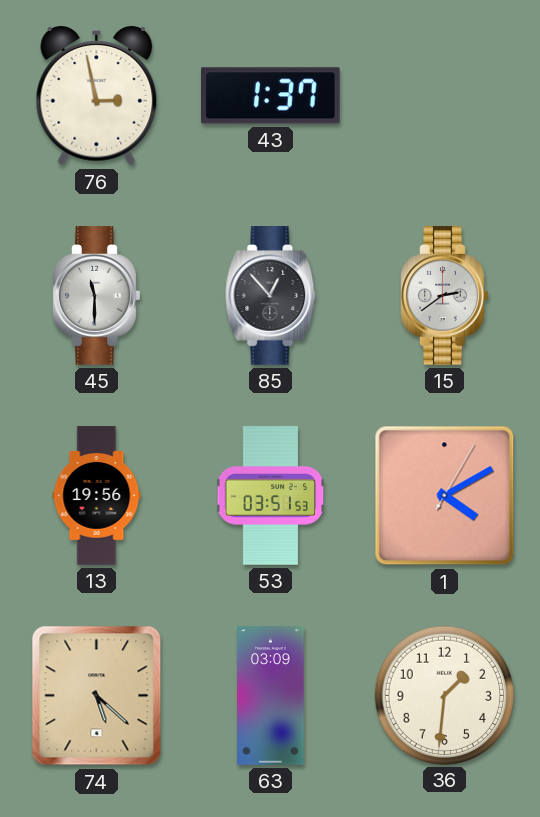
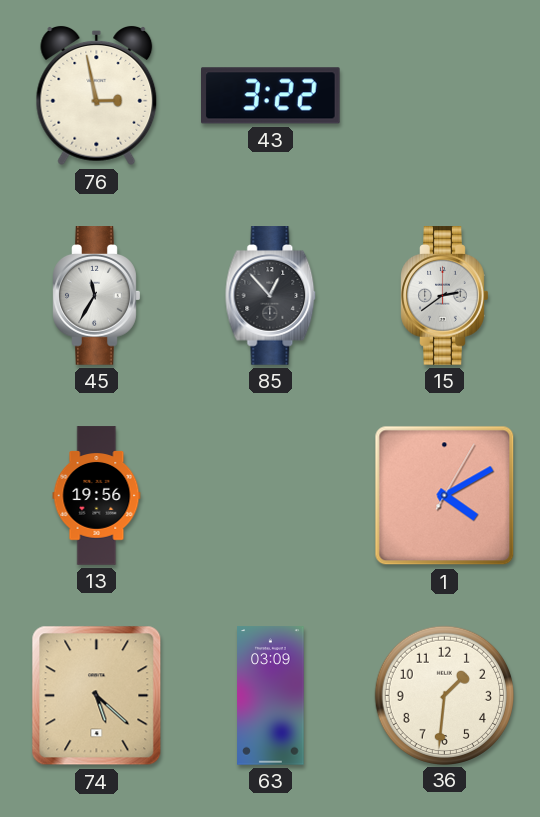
43: 1:37 -> 3:22
45: 11:30 -> 11:35
53: 03:51 -> none
